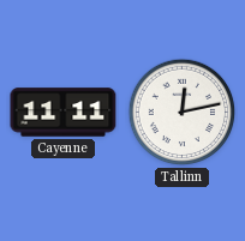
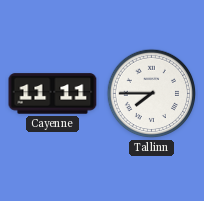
Tallinn: 12:13 -> 7:45
